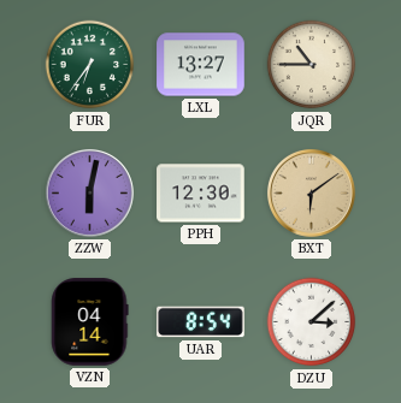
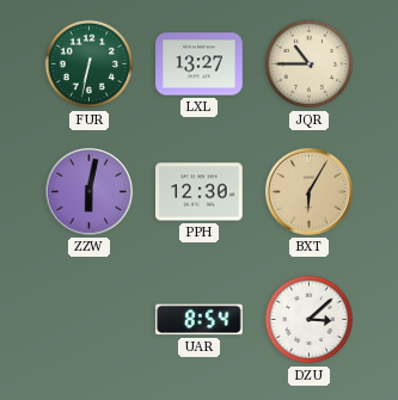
FUR: 6:36 -> 6:32
BXT: 6:09 -> 6:05
VZN: 04:14 -> none
